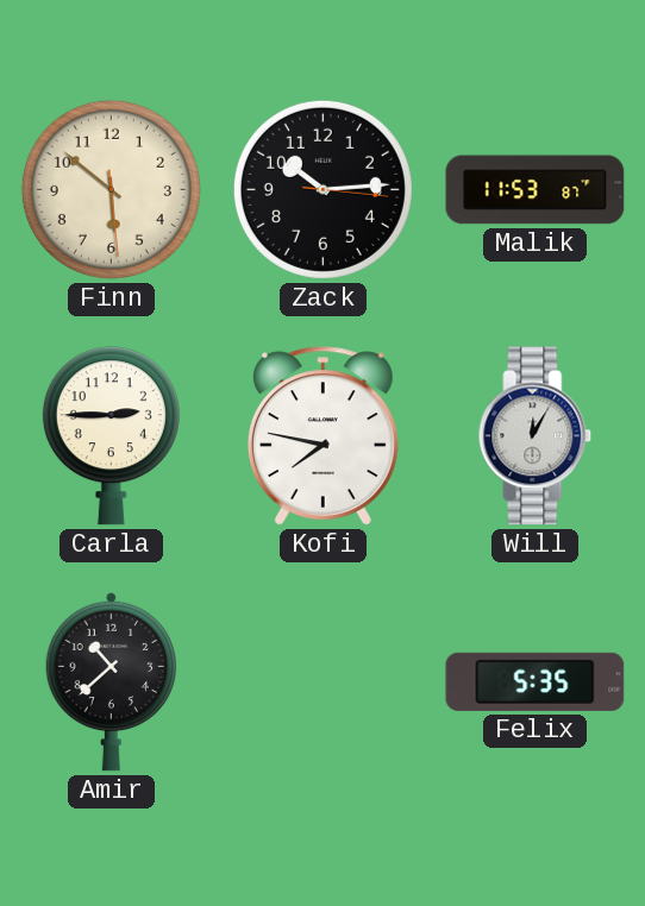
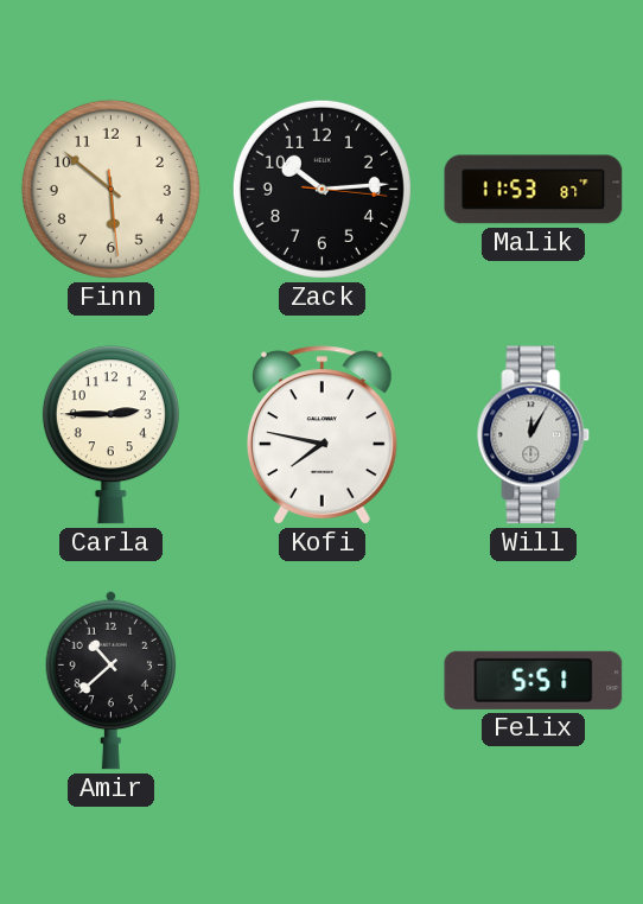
Felix: 5:35 -> 5:51
